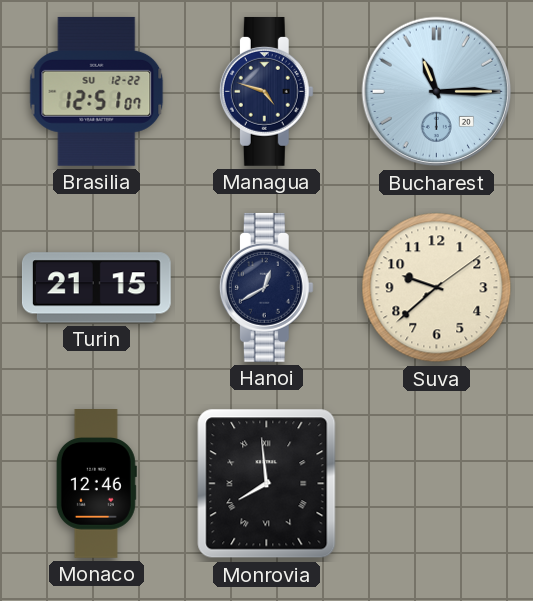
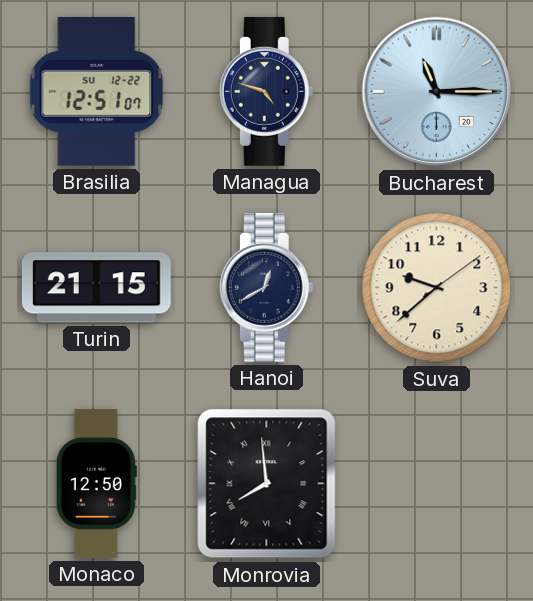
Monaco: 12:46 -> 12:50
